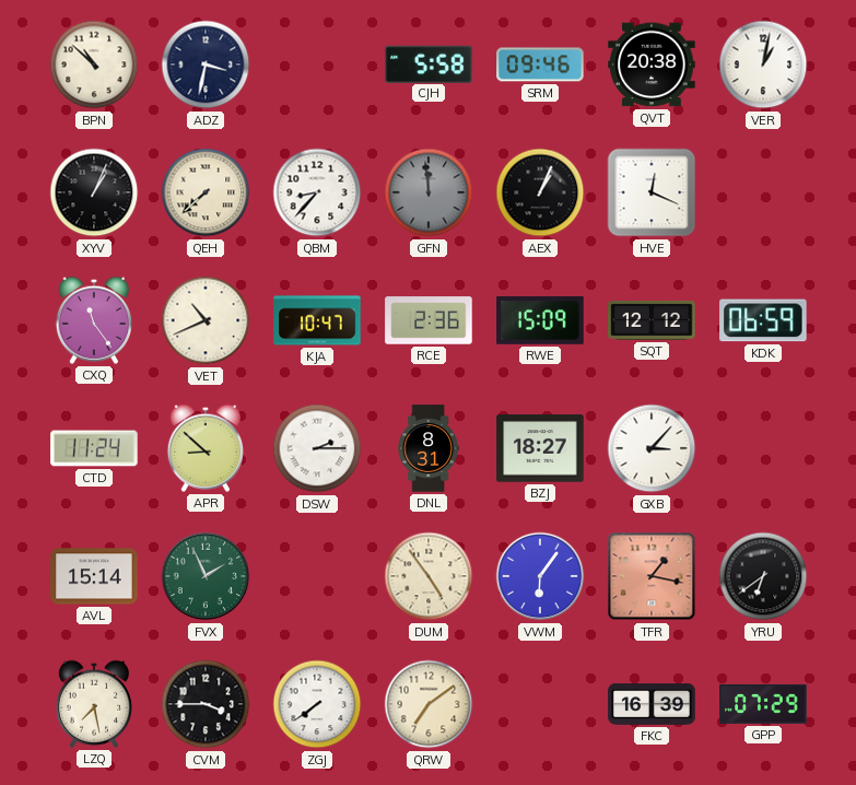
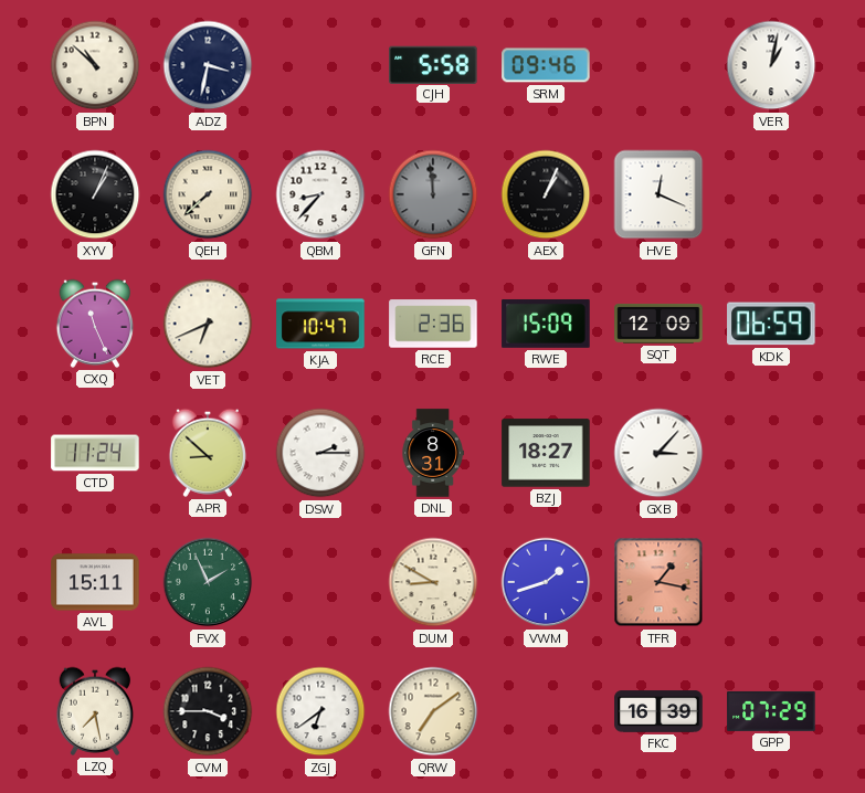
QVT: 20:38 -> none
CXQ: 11:24 -> 11:26
VET: 10:41 -> 6:41
SQT: 12:12 -> 12:09
AVL: 15:14 -> 15:11
DUM: 4:54 -> 8:50
VWM: 6:06 -> 1:42
YRU: 6:39 -> none
ZGJ: 7:39 -> 6:39
